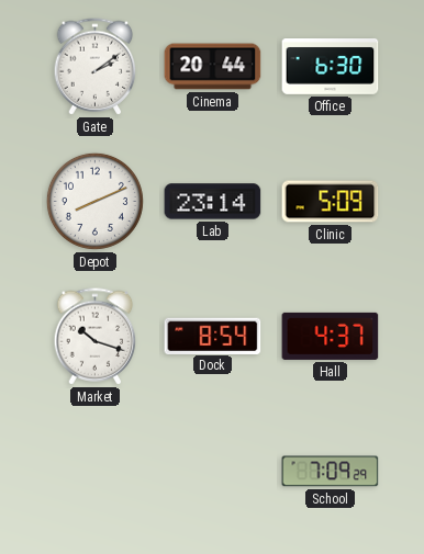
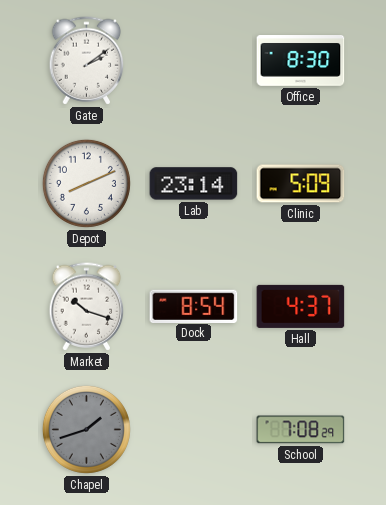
Cinema: 20:44 -> none
Office: 6:30 -> 8:30
Chapel: none -> 1:42
School: 7:09 -> 7:08
